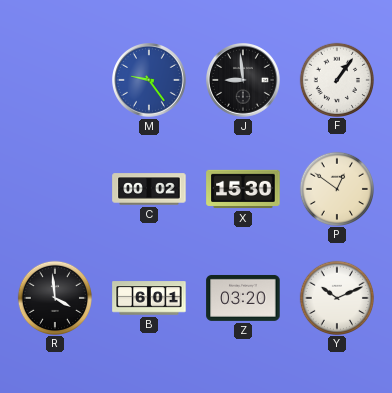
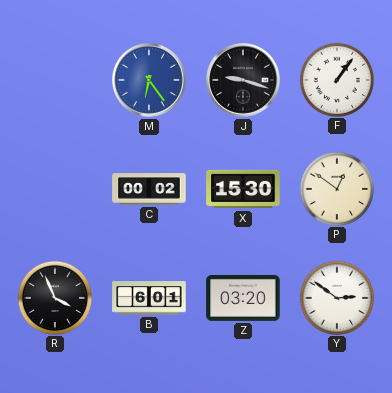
M: 9:24 -> 6:24
J: 8:59 -> 9:18
R: 3:59 -> 3:56
Y: 10:11 -> 2:51
